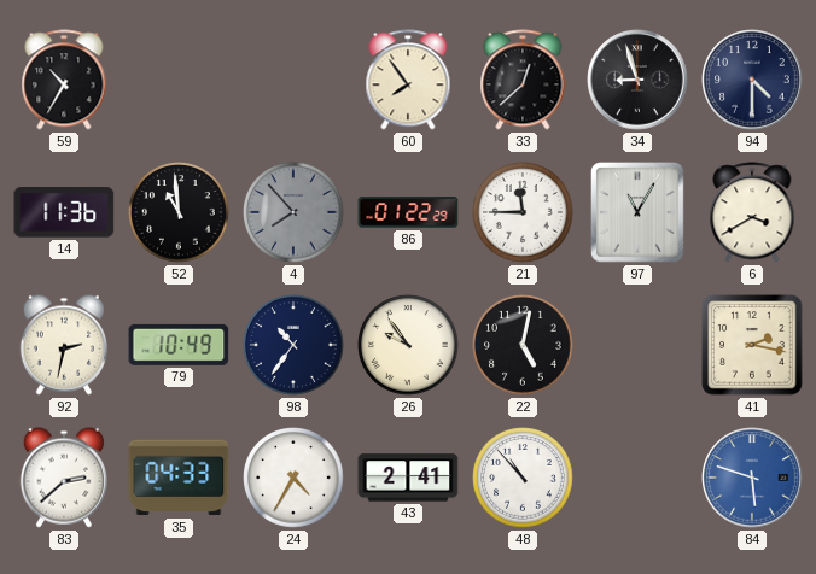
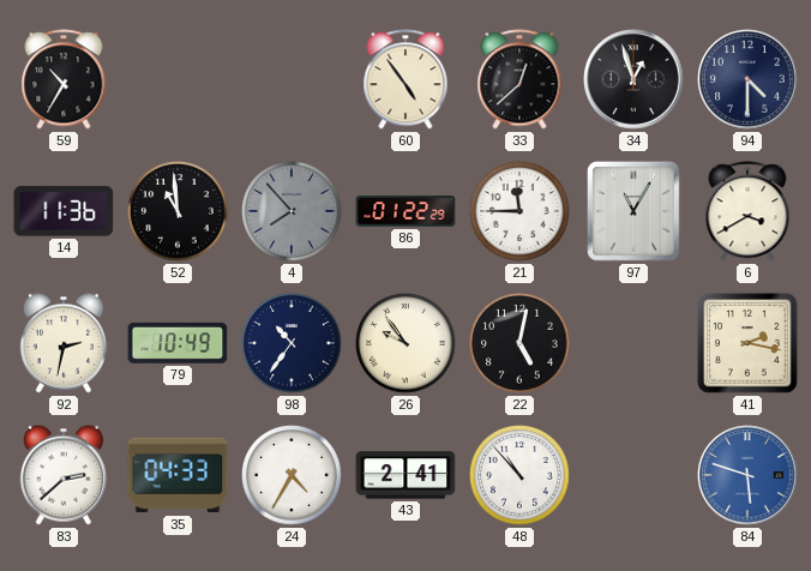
60: 7:54 -> 4:54
34: 8:57 -> 12:57
